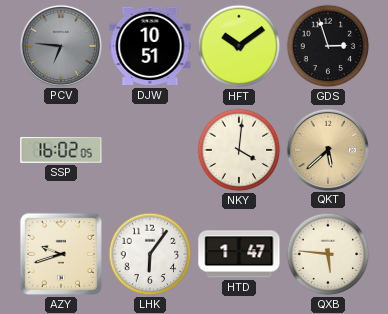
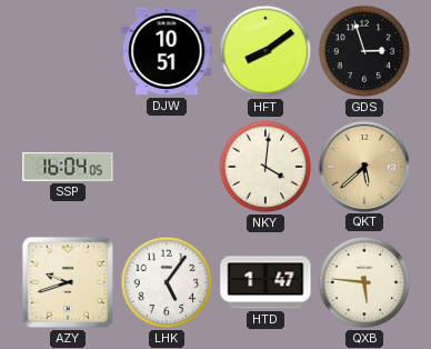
PCV: 6:46 -> none
HFT: 10:09 -> 8:09
SSP: 16:02 -> 16:04
LHK: 6:06 -> 5:06
